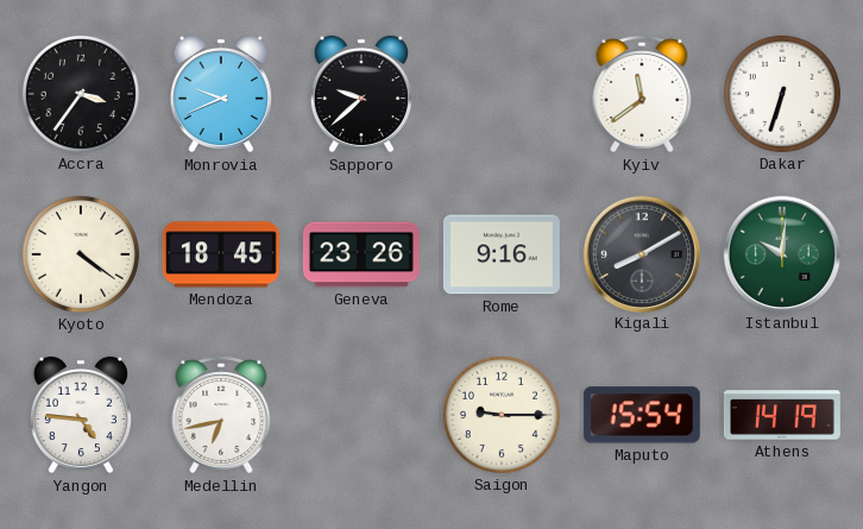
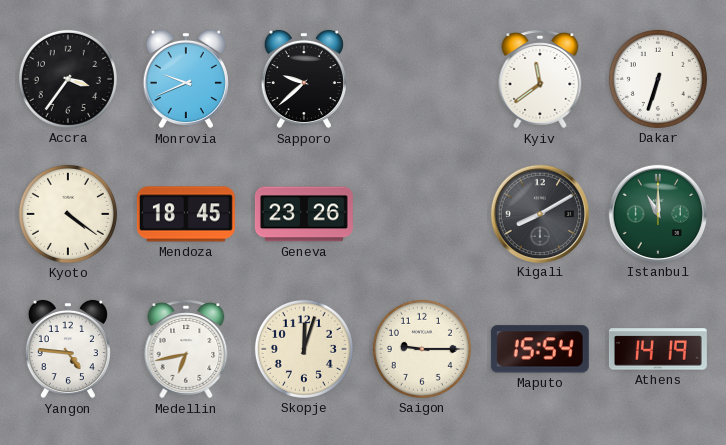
Rome: 9:16 -> none
Istanbul: 10:01 -> 11:00
Skopje: none -> 12:03
